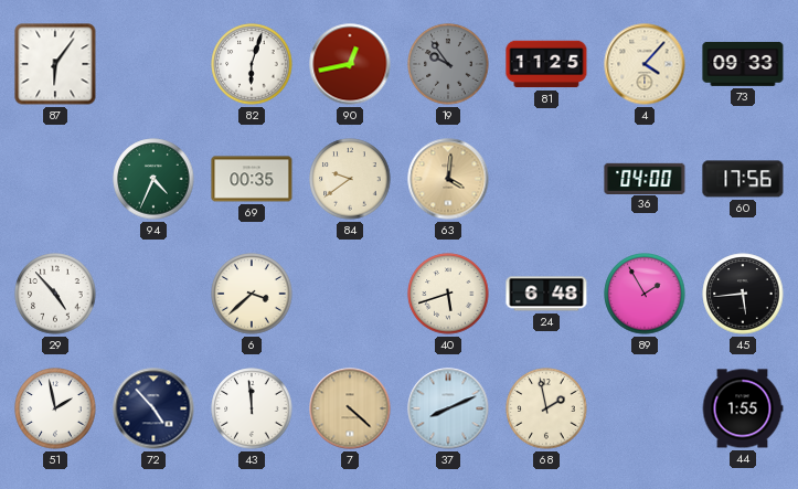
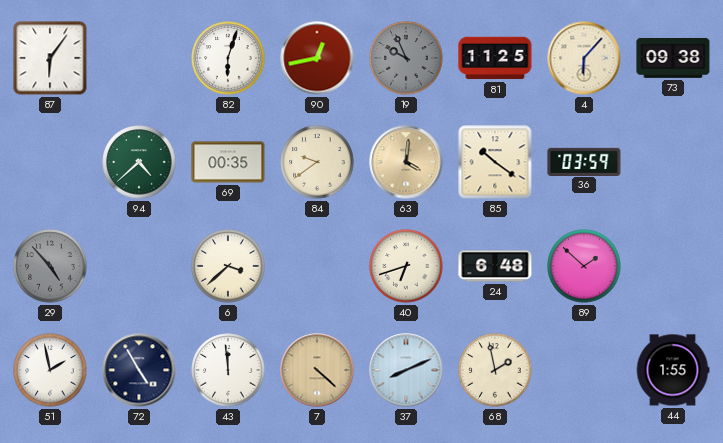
19: 9:54 -> 9:56
4: 4:07 -> 6:07
73: 09:33 -> 09:38
94: 4:34 -> 4:38
85: none -> 10:21
36: 04:00 -> 03:59
60: 17:56 -> none
29 dial: white -> grey
40: 5:42 -> 6:42
89: 1:55 -> 1:52
45: 5:44 -> none
72: 4:53 -> 4:55
